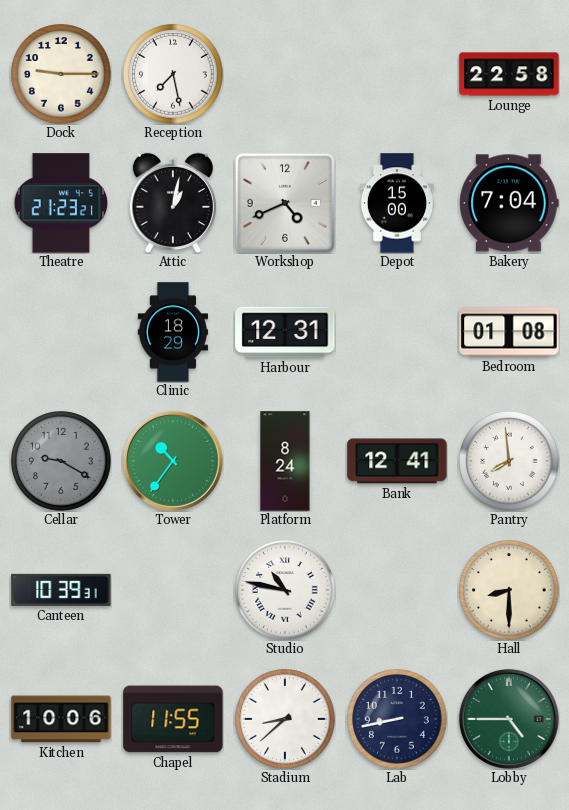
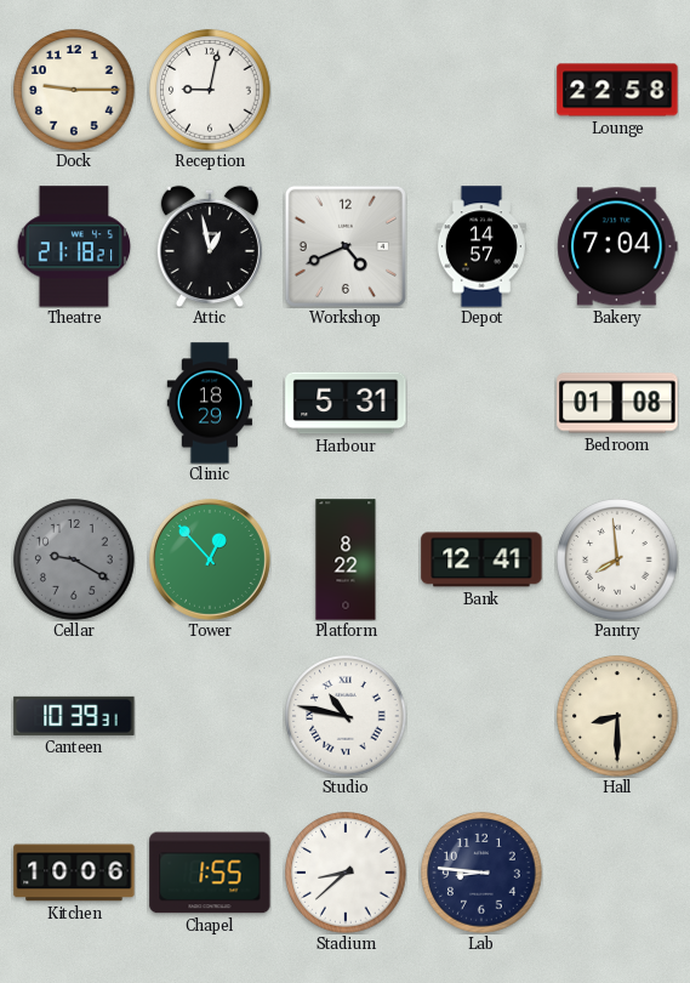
Reception: 7:28 -> 9:02
Theatre: 21:23 -> 21:18
Attic: 1:02 -> 12:58
Depot: 15:00 -> 14:57
Harbour: 12:31 -> 5:31
Tower: 10:36 -> 12:53
Platform: 8:24 -> 8:22
Chapel: 11:55 -> 1:55
Lab: 8:43 -> 8:46
Lobby: 4:45 -> none
